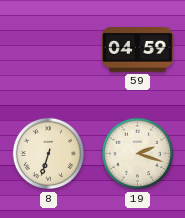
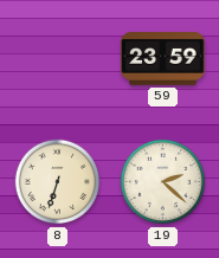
59: 04:59 -> 23:59
19: 2:18 -> 2:22
